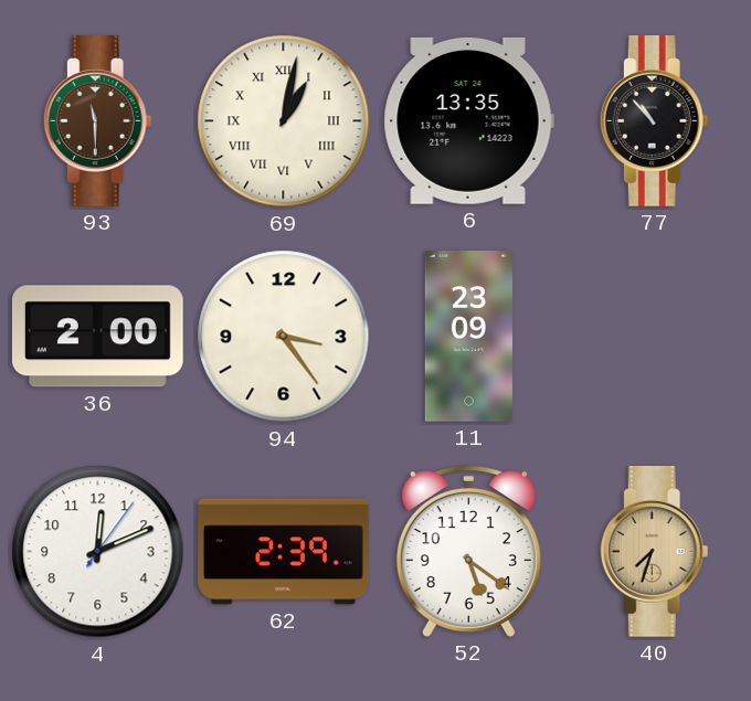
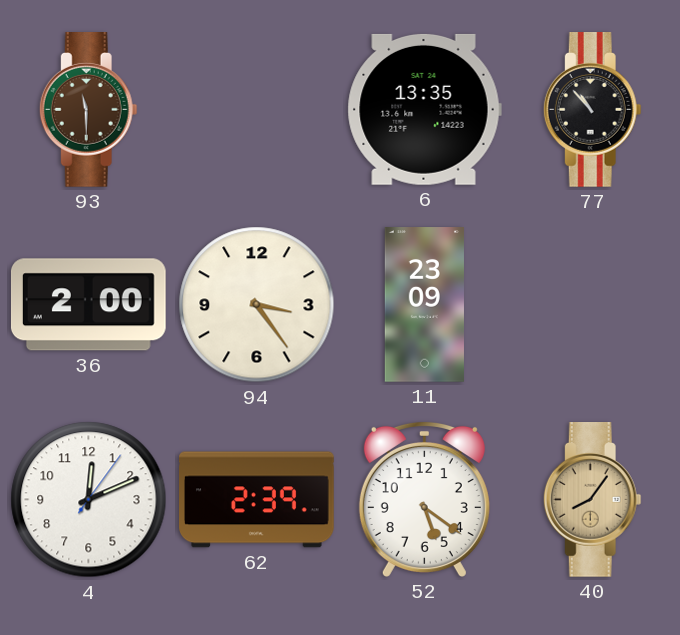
69: 1:02 -> none
40: 7:33 -> 8:06
